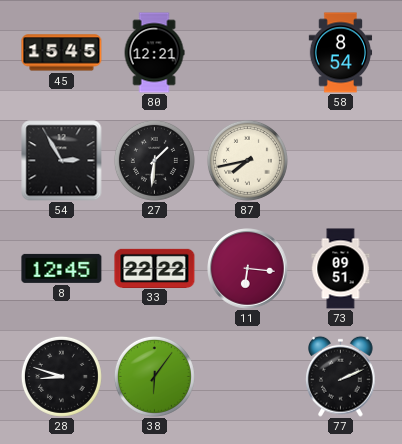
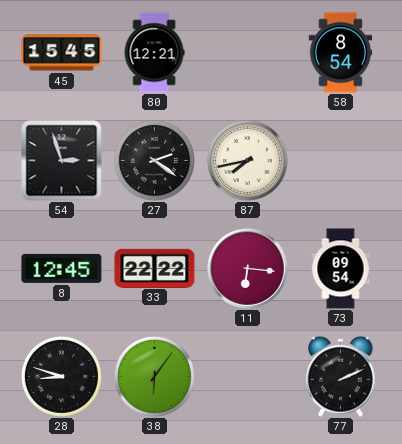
54: 2:55 -> 2:57
27: 1:31 -> 2:21
73: 09:51 -> 09:54
